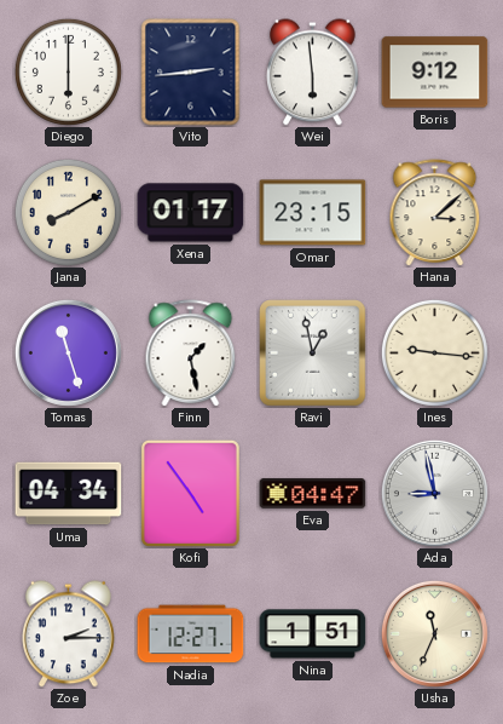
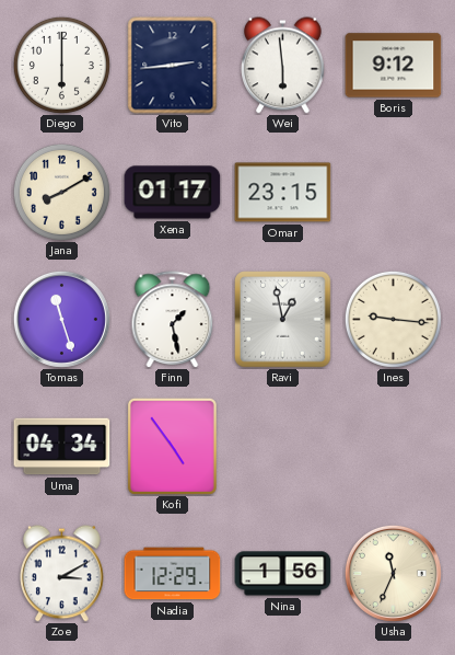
Hana: 3:08 -> none
Eva: 04:47 -> none
Ada: 8:58 -> none
Zoe: 2:15 -> 3:10
Nadia: 12:27 -> 12:29
Nina: 1:51 -> 1:56
